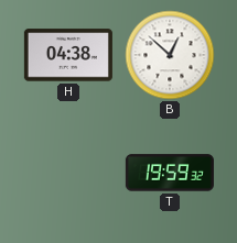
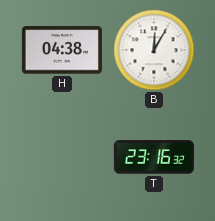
B: 12:52 -> 12:05
T: 19:59 -> 23:16
